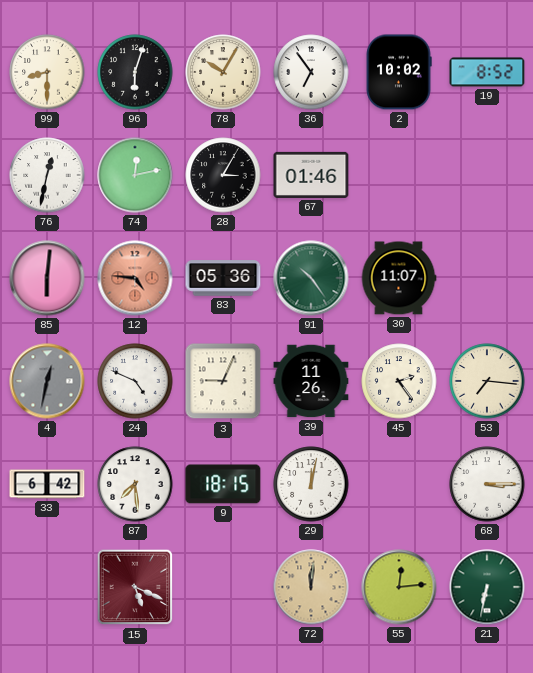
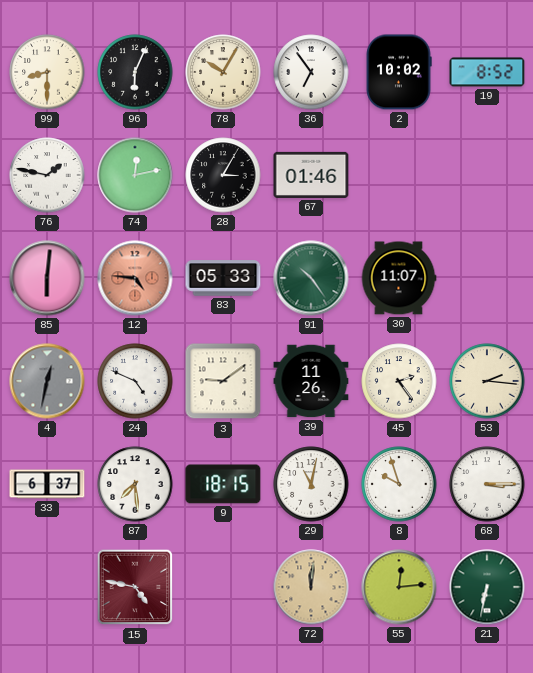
96: 6:03 -> 6:04
76: 12:32 -> 1:47
83: 05:36 -> 05:33
3: 9:04 -> 9:09
53: 7:16 -> 2:16
33: 6:42 -> 6:37
29: 12:02 -> 11:02
8: none -> 9:57
15: 5:19 -> 4:47
